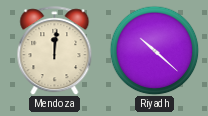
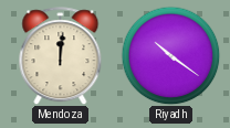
Riyadh: 10:22 -> 10:21
